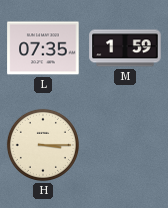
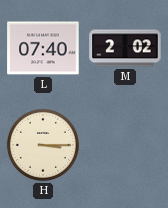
L: 07:35 -> 07:40
M: 1:59 -> 2:02
